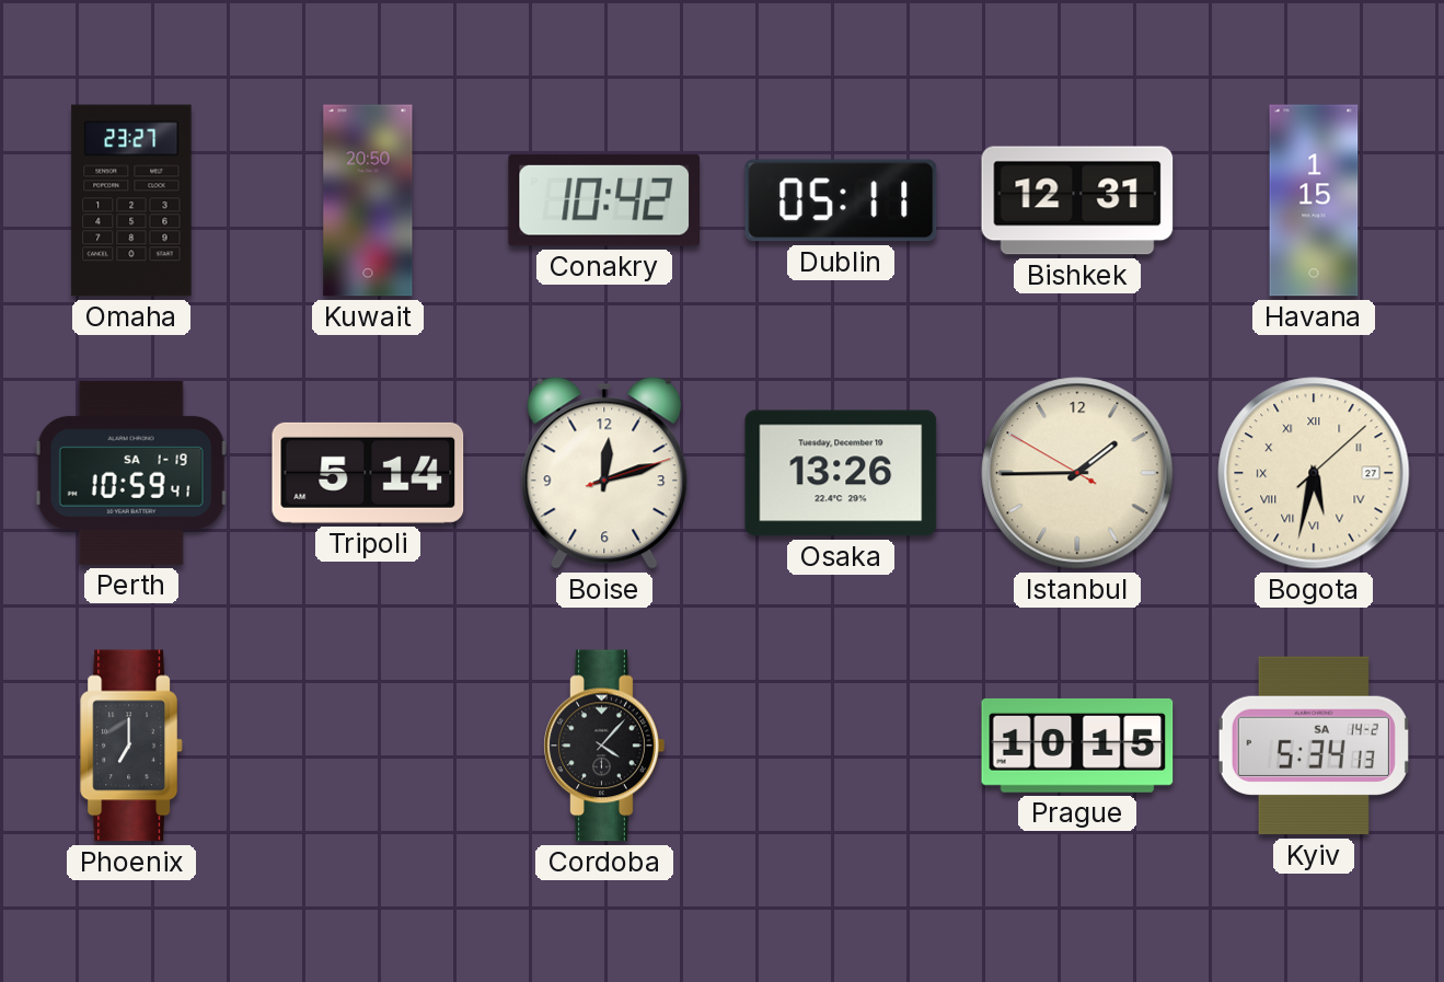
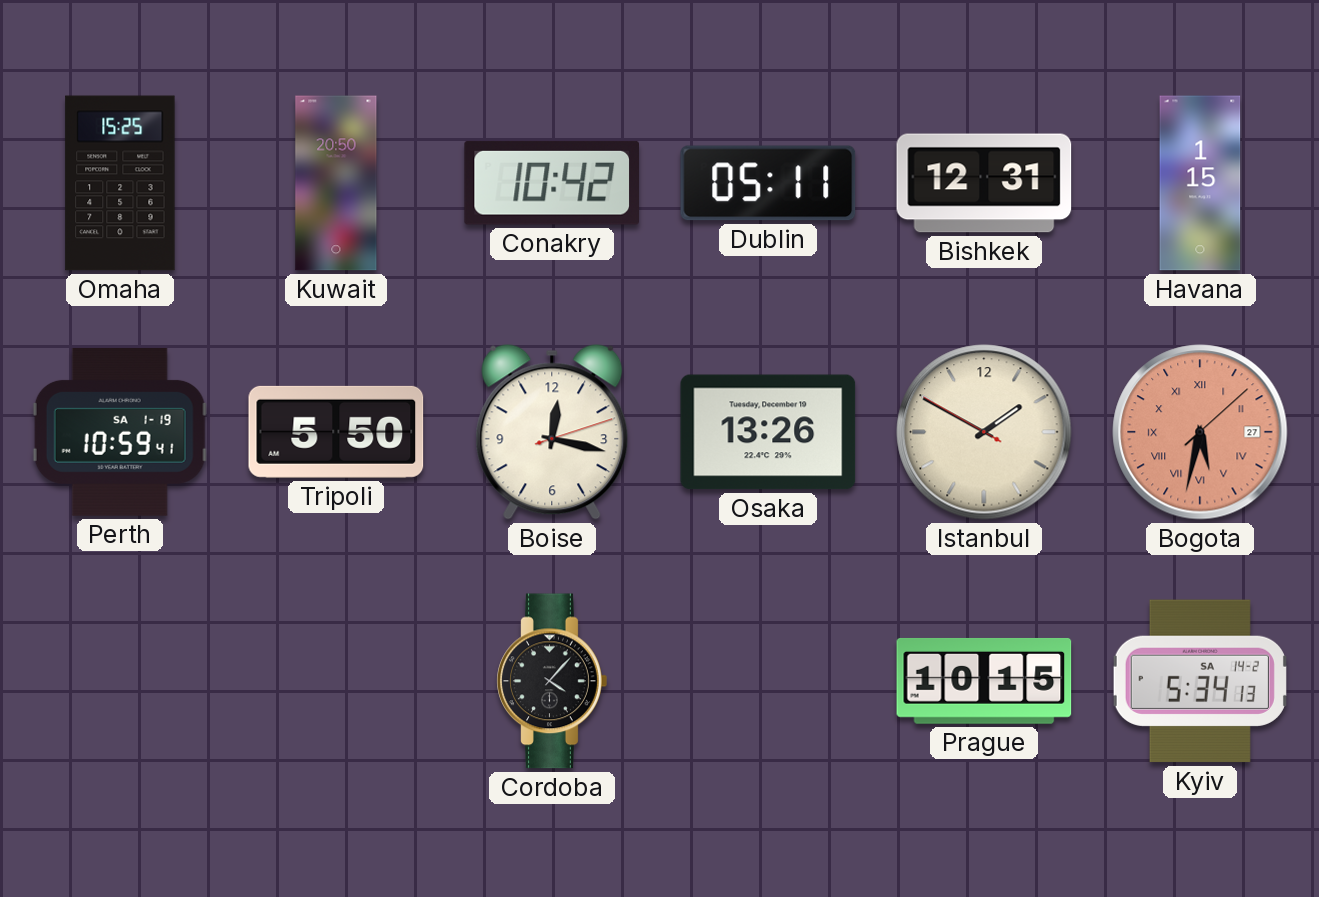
Omaha: 23:27 -> 15:25
Tripoli: 5:14 -> 5:50
Boise: 12:12 -> 12:17
Istanbul: 1:44 -> 1:49
Bogota dial: cream -> salmon
Phoenix: 7:00 -> none
